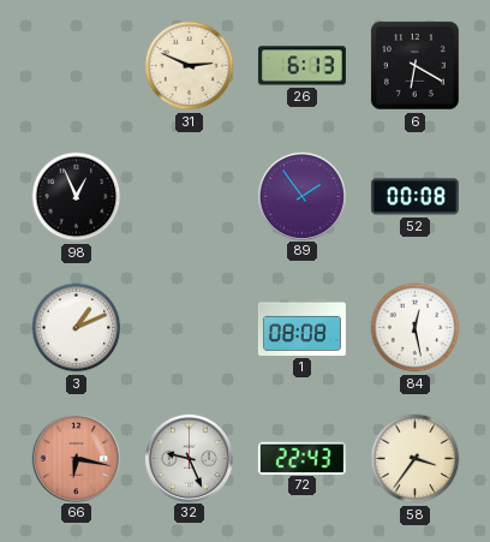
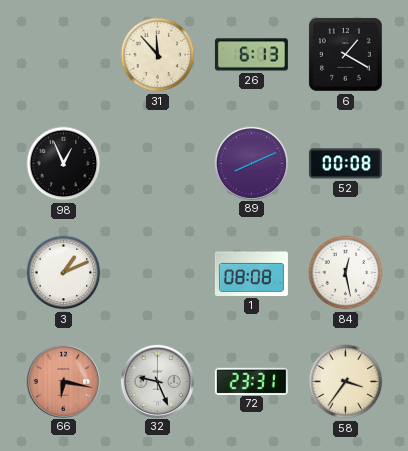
31: 2:49 -> 11:53
6: 6:20 -> 1:20
89: 1:54 -> 8:11
72: 22:43 -> 23:31
